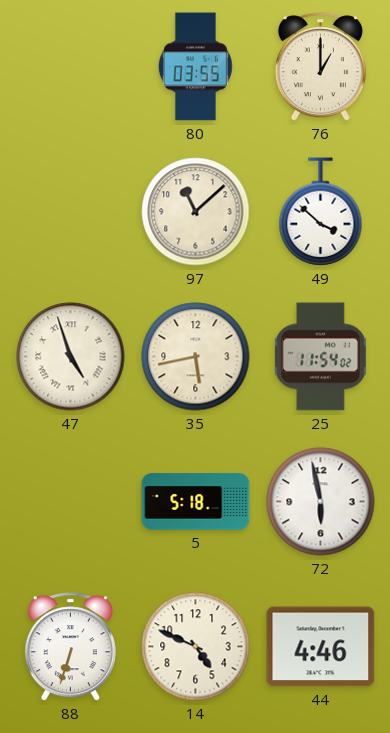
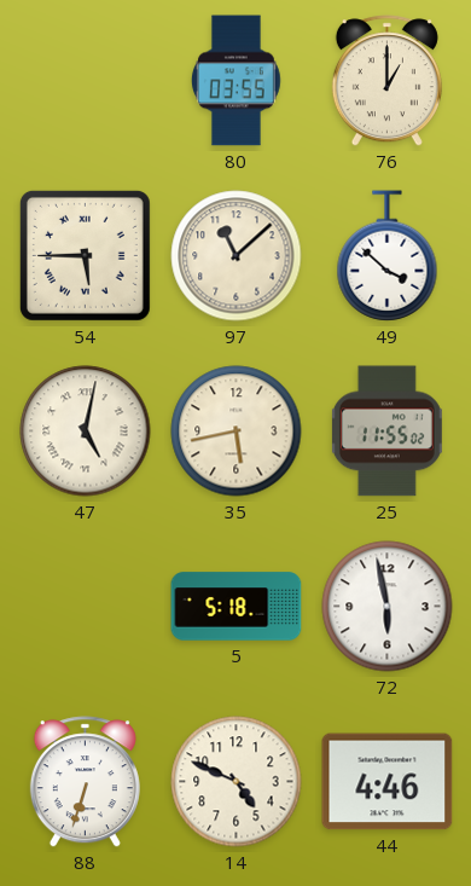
54: none -> 5:45
47: 4:57 -> 5:02
25: 11:54 -> 11:55
